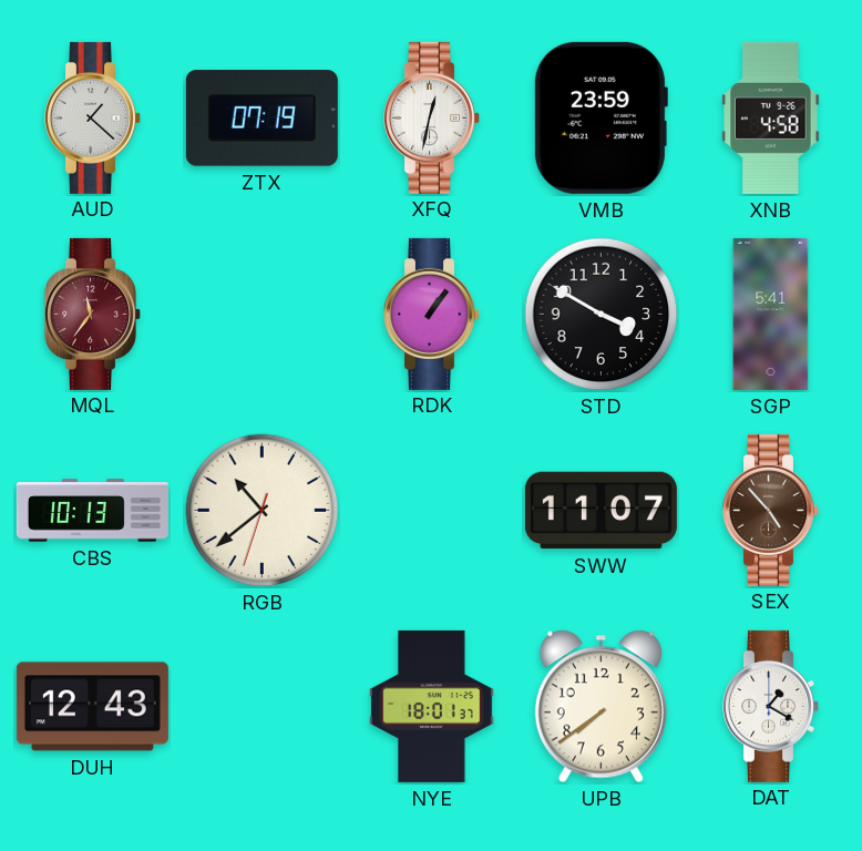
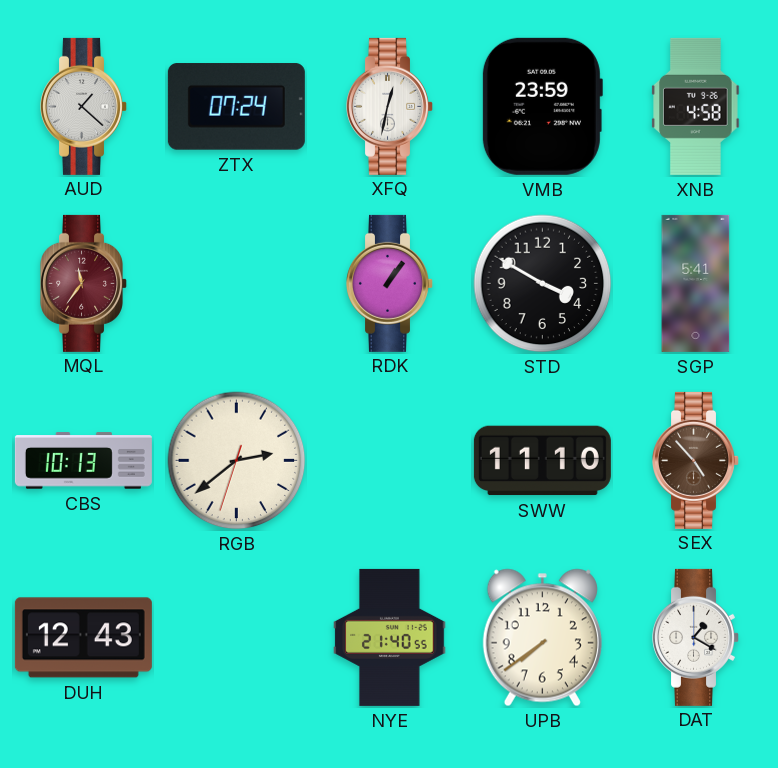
ZTX: 07:19 -> 07:24
RGB: 10:38 -> 2:38
SWW: 11:07 -> 11:10
NYE: 18:01 -> 21:40
